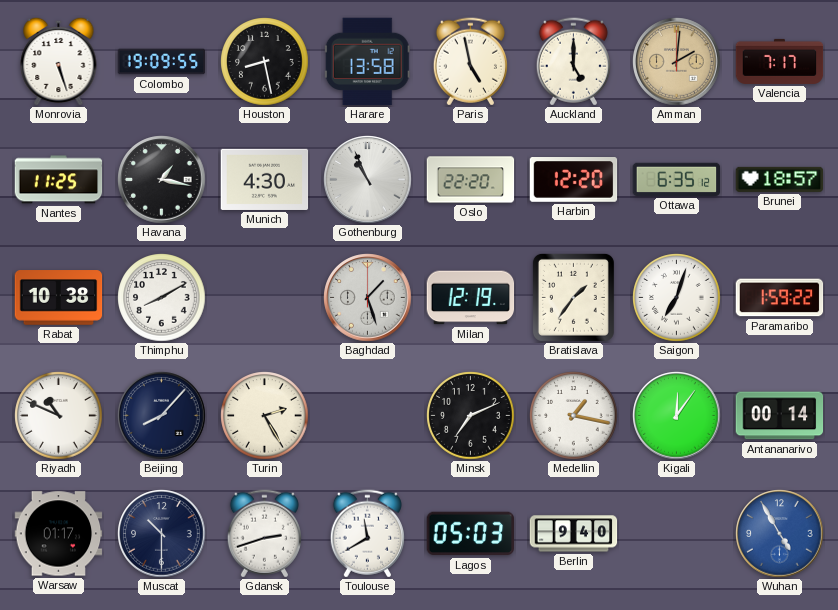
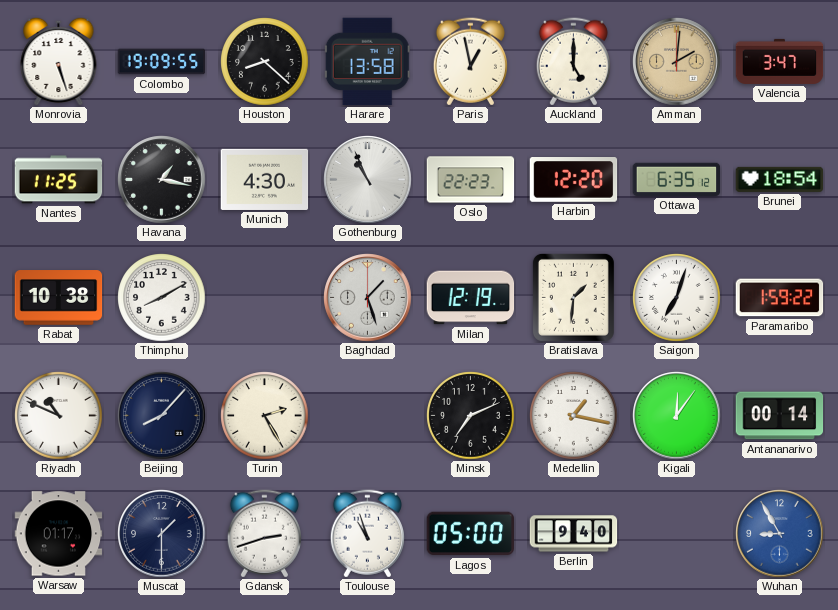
Houston: 8:28 -> 8:22
Paris: 4:58 -> 12:58
Valencia: 7:17 -> 3:47
Oslo: 22:20 -> 22:23
Brunei: 18:57 -> 18:54
Bratislava: 1:36 -> 1:31
Muscat: 10:30 -> 1:30
Toulouse: 11:40 -> 10:57
Lagos: 05:03 -> 05:00
Wuhan: 4:55 -> 8:55
